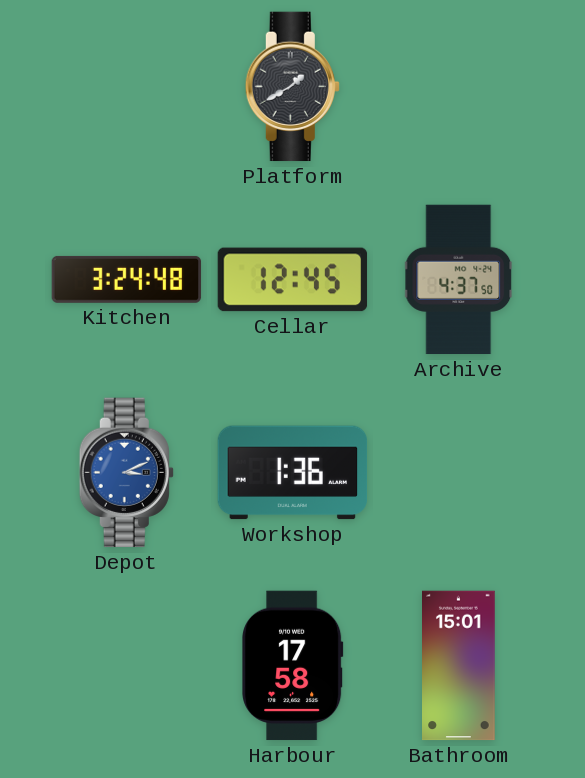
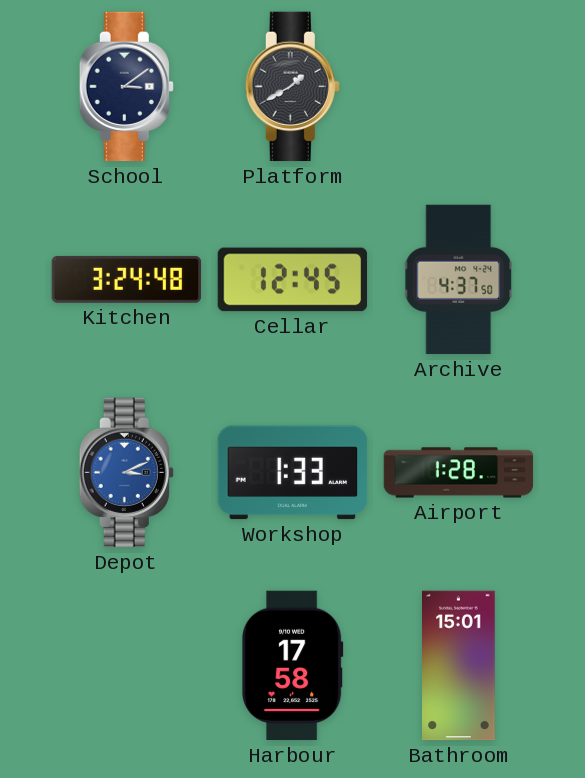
School: none -> 3:09
Workshop: 1:36 -> 1:33
Airport: none -> 1:28
